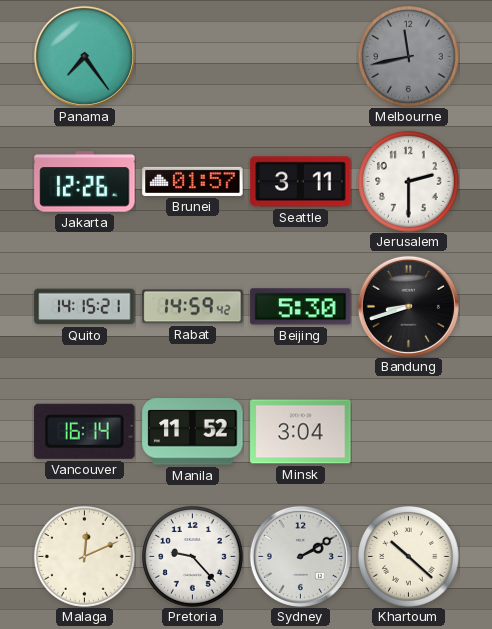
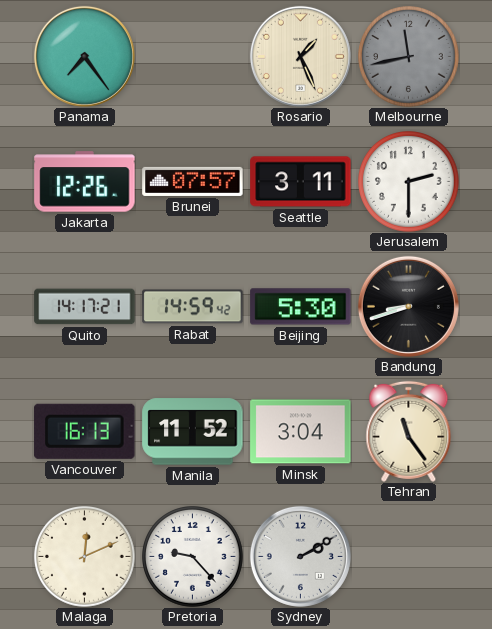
Rosario: none -> 1:26
Brunei: 01:57 -> 07:57
Quito: 14:15 -> 14:17
Vancouver: 16:14 -> 16:13
Tehran: none -> 11:24
Khartoum: 10:22 -> none
